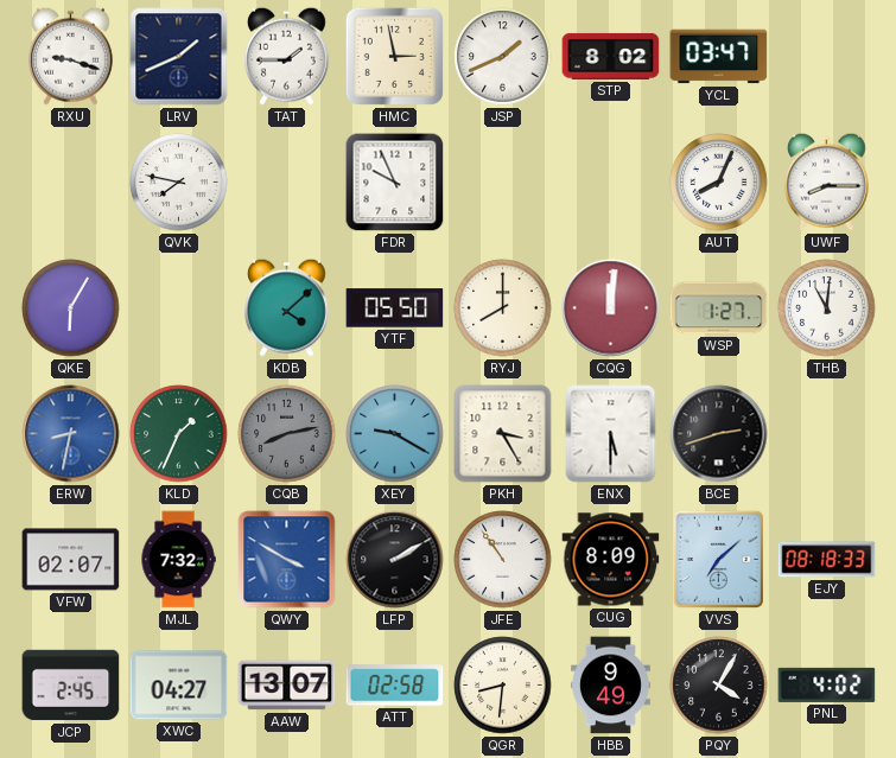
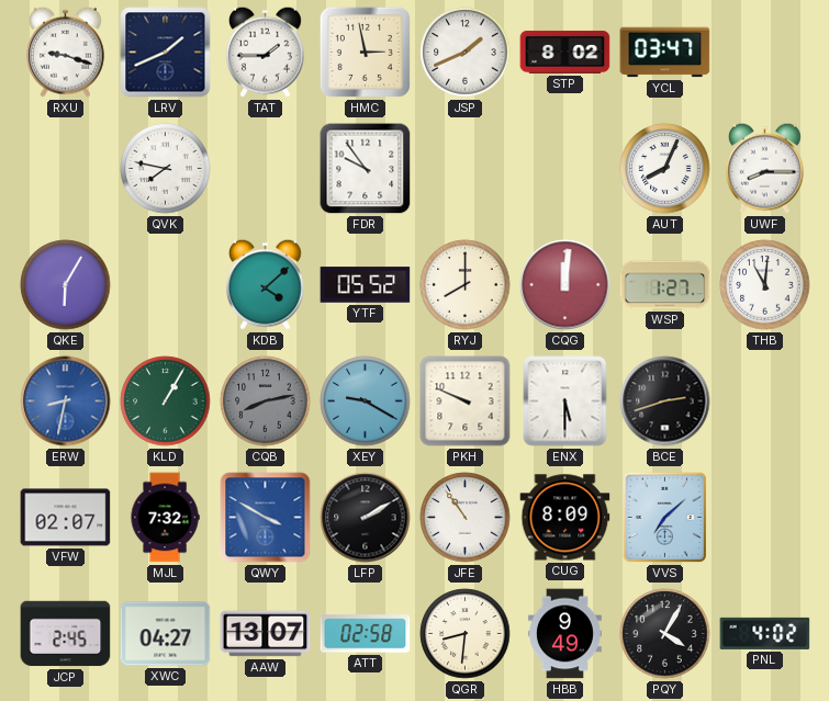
FDR: 9:56 -> 9:54
YTF: 05:50 -> 05:52
KLD: 1:34 -> 1:05
PKH: 3:25 -> 9:49
EJY: 08:18 -> none
